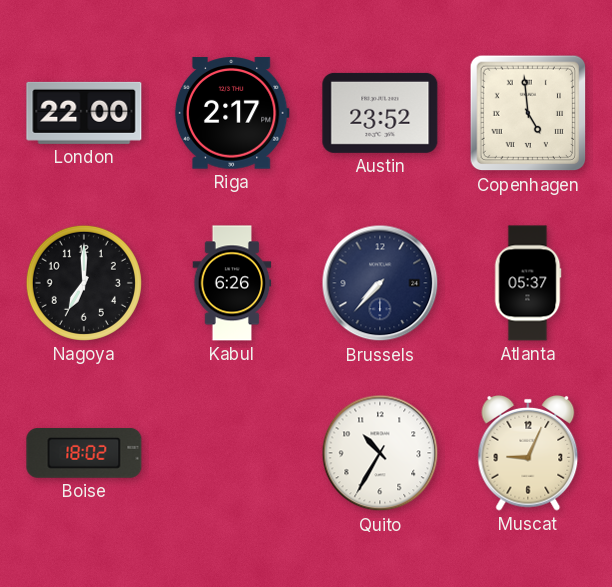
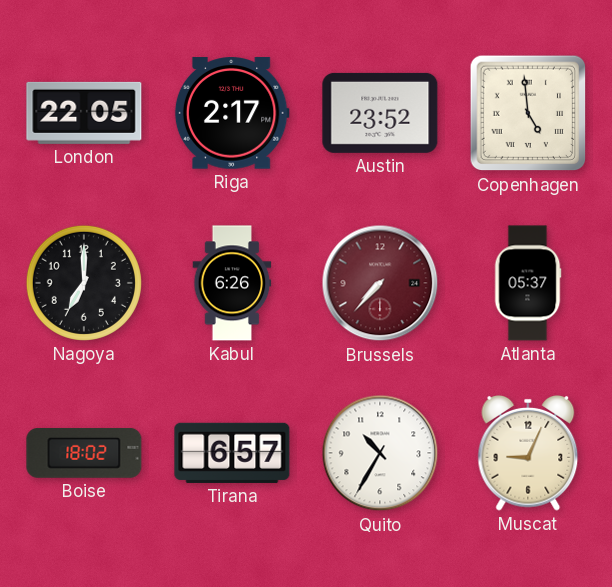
London: 22:00 -> 22:05
Brussels dial: navy -> burgundy
Tirana: none -> 6:57
